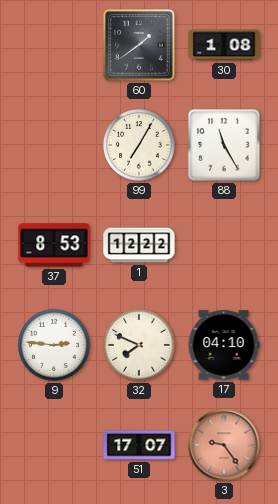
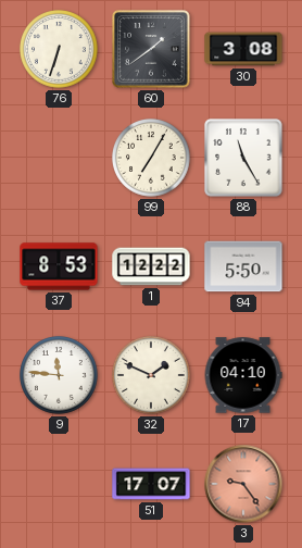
76: none -> 6:33
30: 1:08 -> 3:08
94: none -> 5:50
9: 2:46 -> 11:46
32: 7:49 -> 1:49
